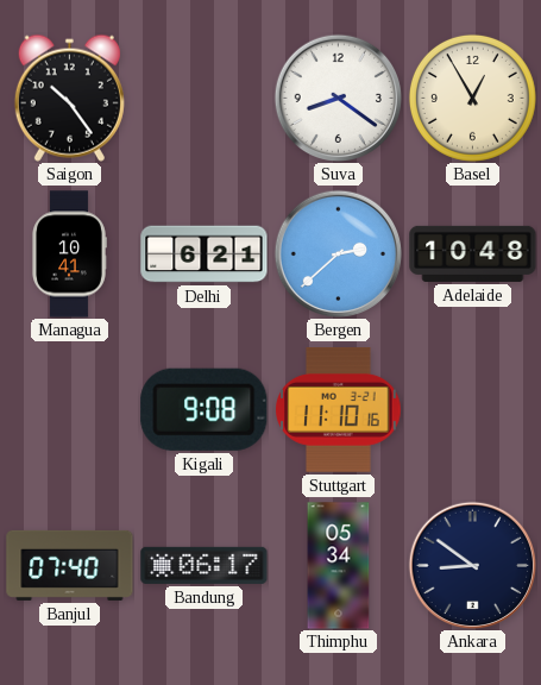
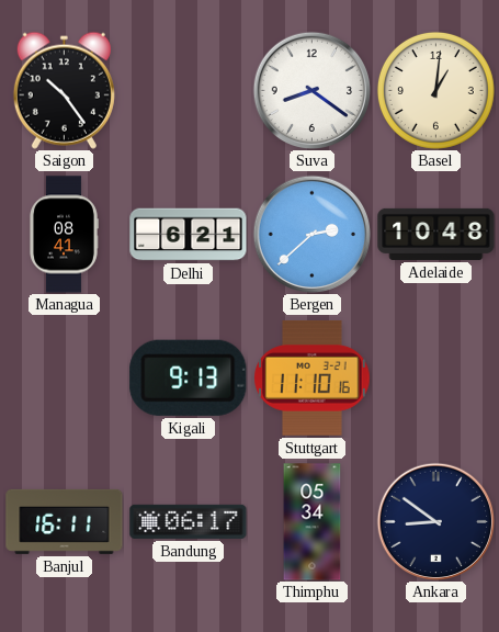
Basel: 12:55 -> 1:01
Managua: 10:41 -> 08:41
Kigali: 9:08 -> 9:13
Banjul: 07:40 -> 16:11
